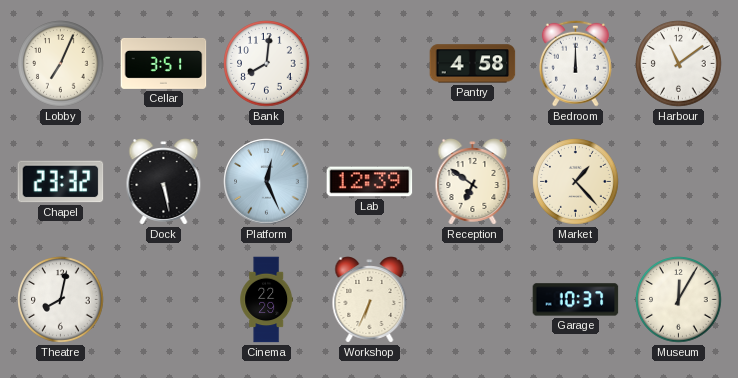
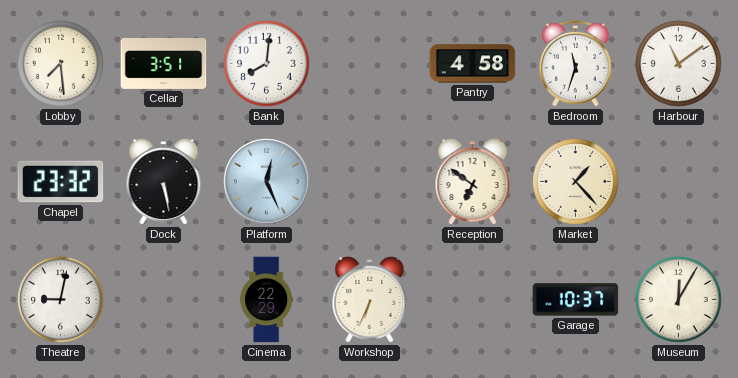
Lobby: 7:04 -> 7:29
Bedroom: 12:00 -> 11:33
Lab: 12:39 -> none
Theatre: 8:02 -> 9:02
